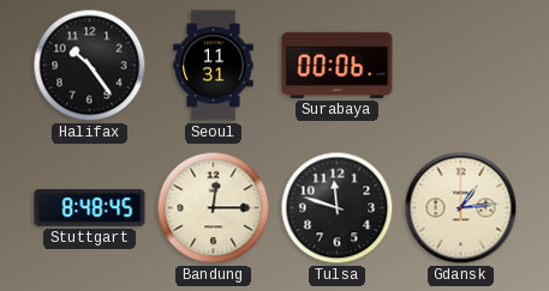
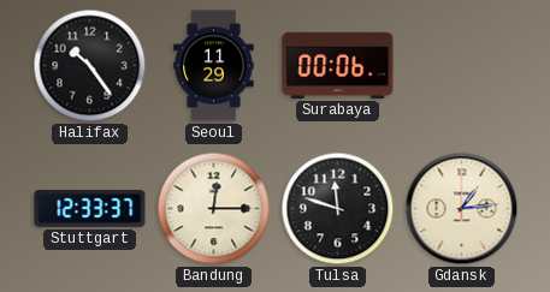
Seoul: 11:31 -> 11:29
Stuttgart: 8:48 -> 12:33
